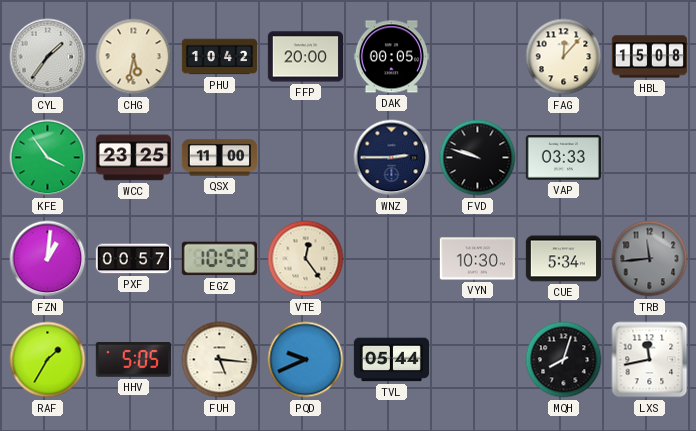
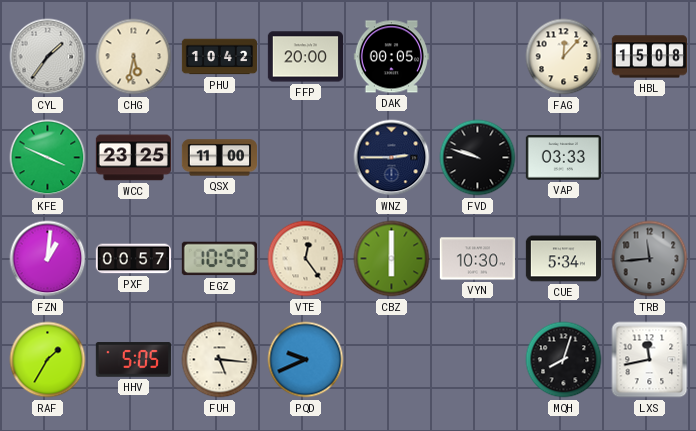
KFE: 3:54 -> 3:49
CBZ: none -> 6:00
TVL: 05:44 -> none
